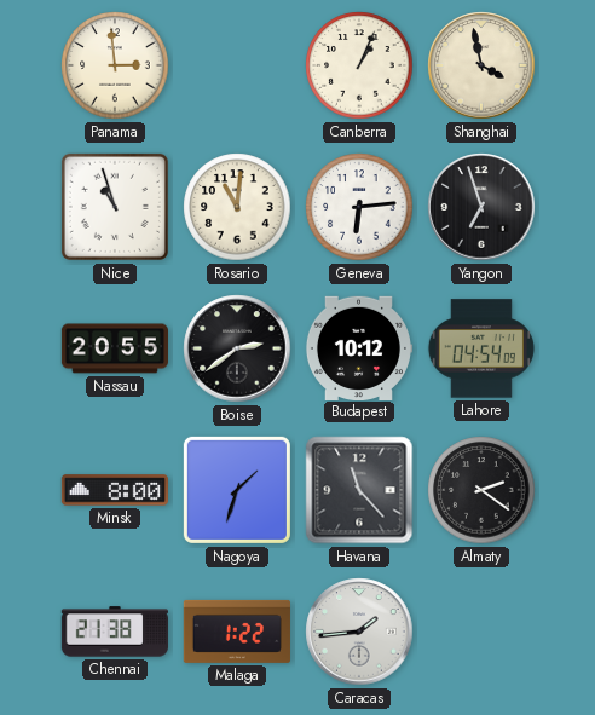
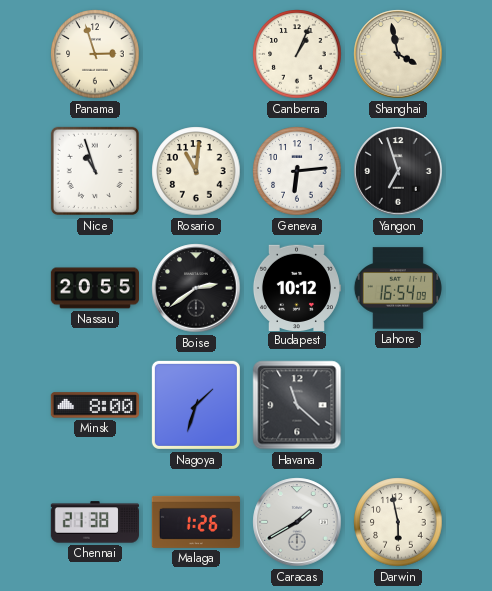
Panama: 2:59 -> 2:57
Lahore: 04:54 -> 16:54
Havana: 11:23 -> 11:22
Almaty: 2:21 -> none
Malaga: 1:22 -> 1:26
Caracas: 1:44 -> 1:40
Darwin: none -> 5:58
